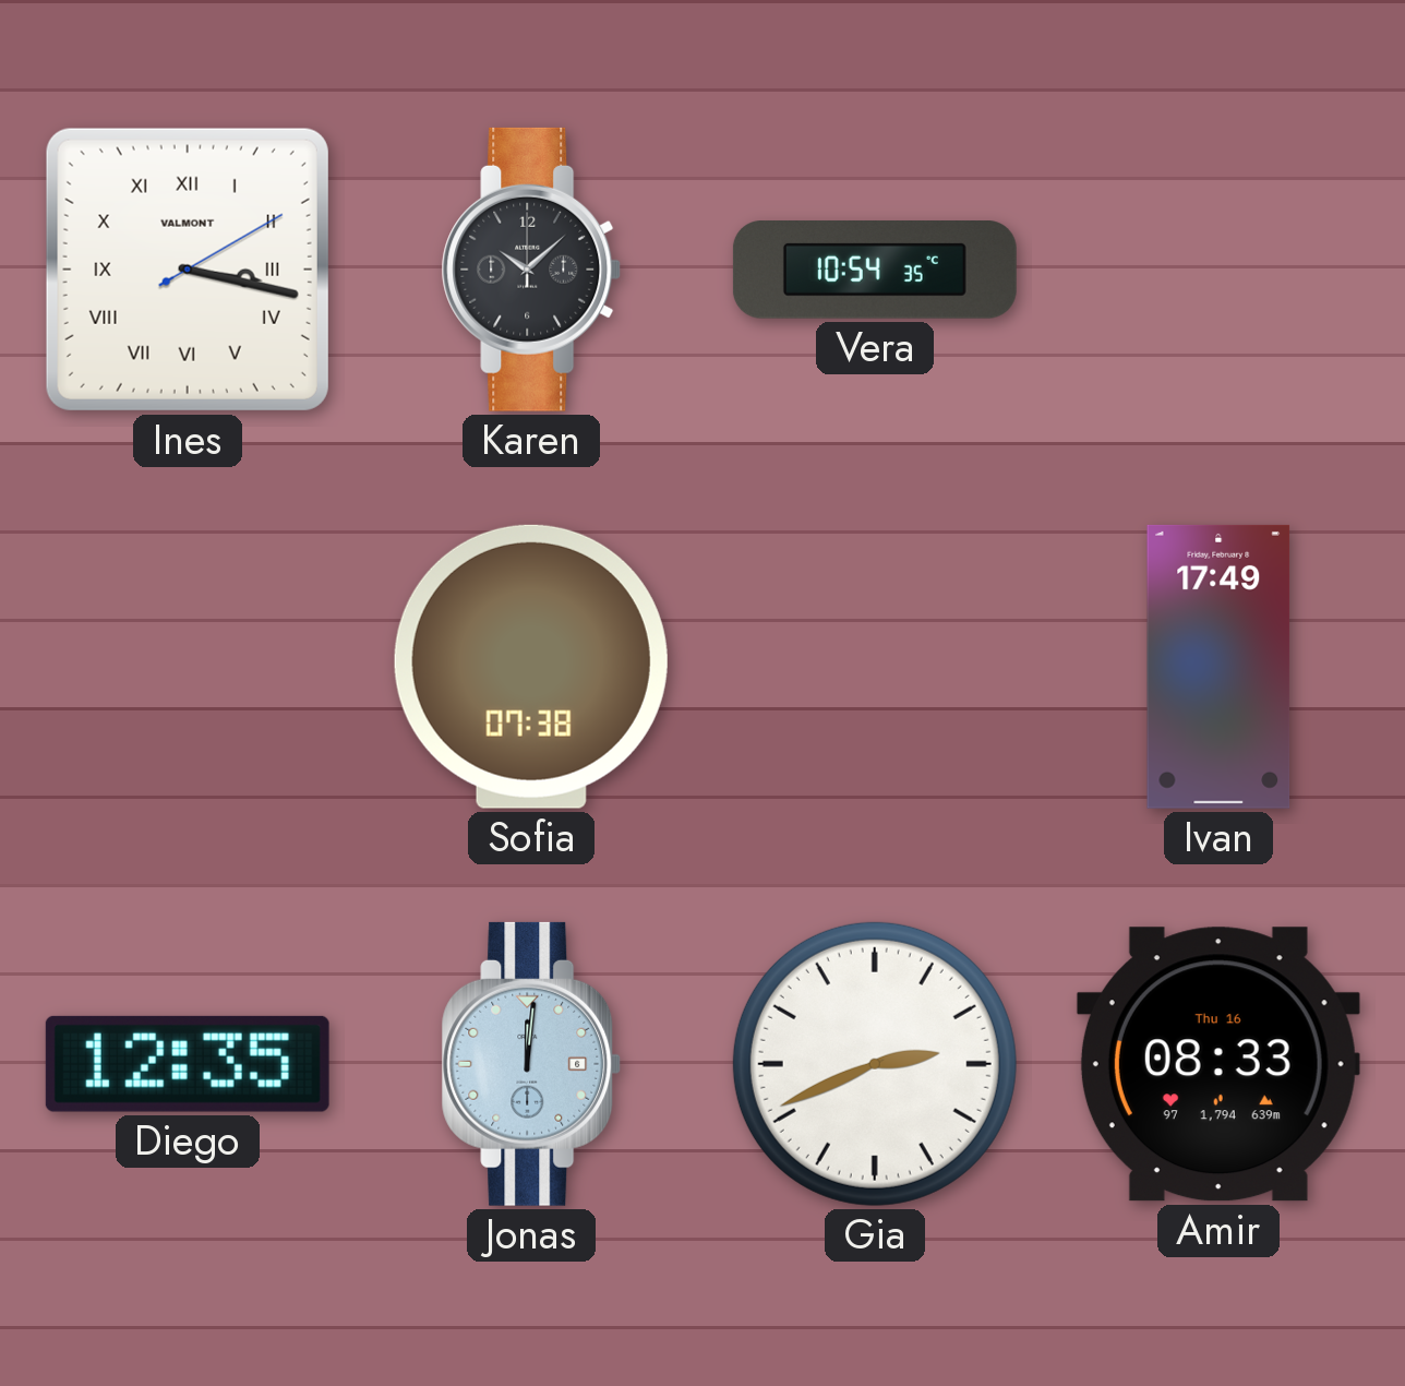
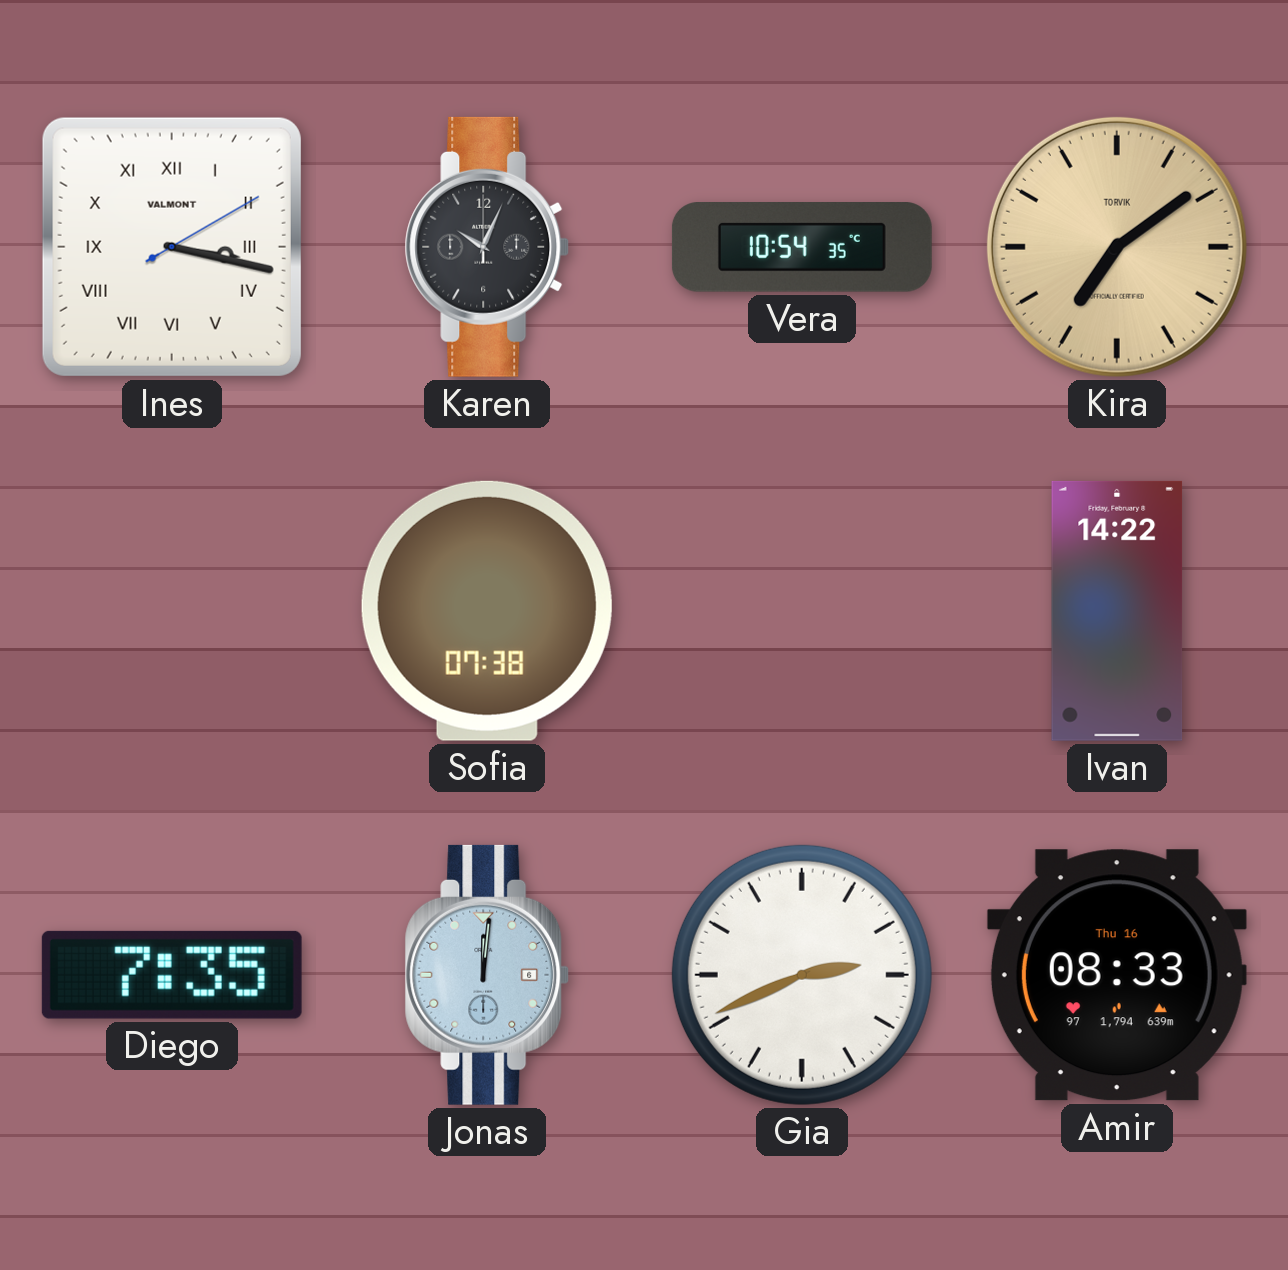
Karen: 10:08 -> 10:04
Kira: none -> 7:09
Ivan: 17:49 -> 14:22
Diego: 12:35 -> 7:35
